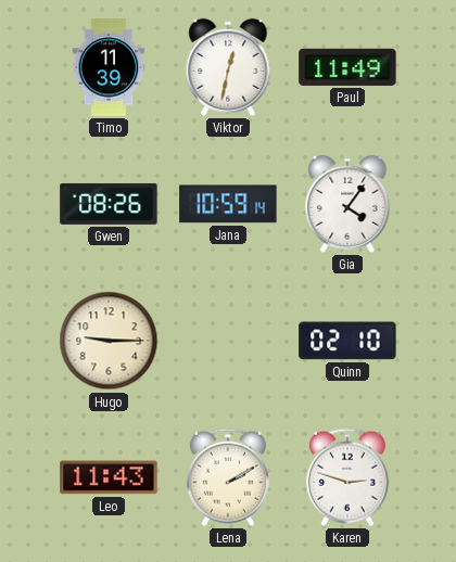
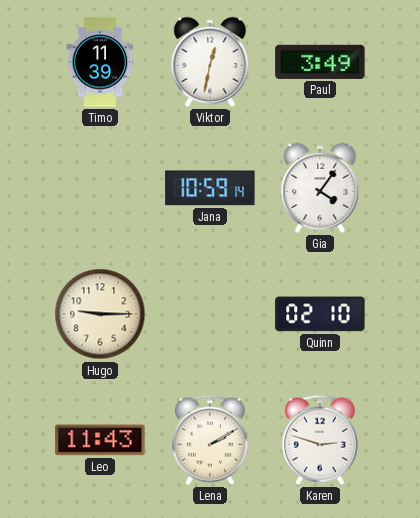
Paul: 11:49 -> 3:49
Gwen: 08:26 -> none
